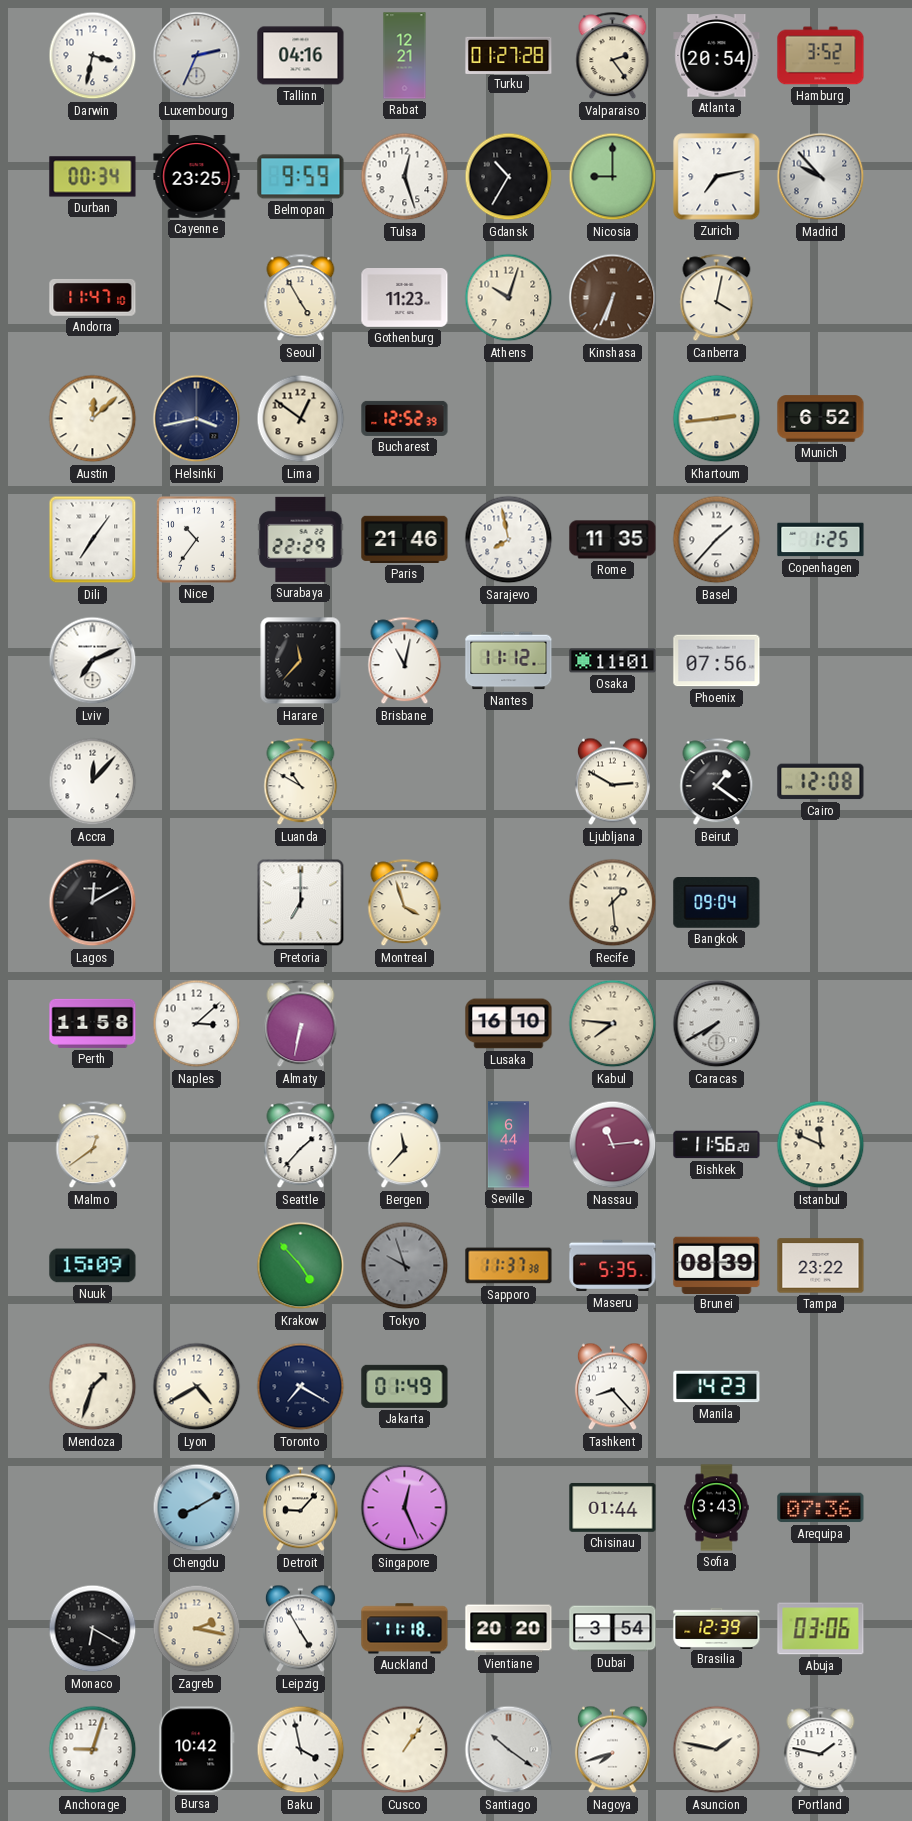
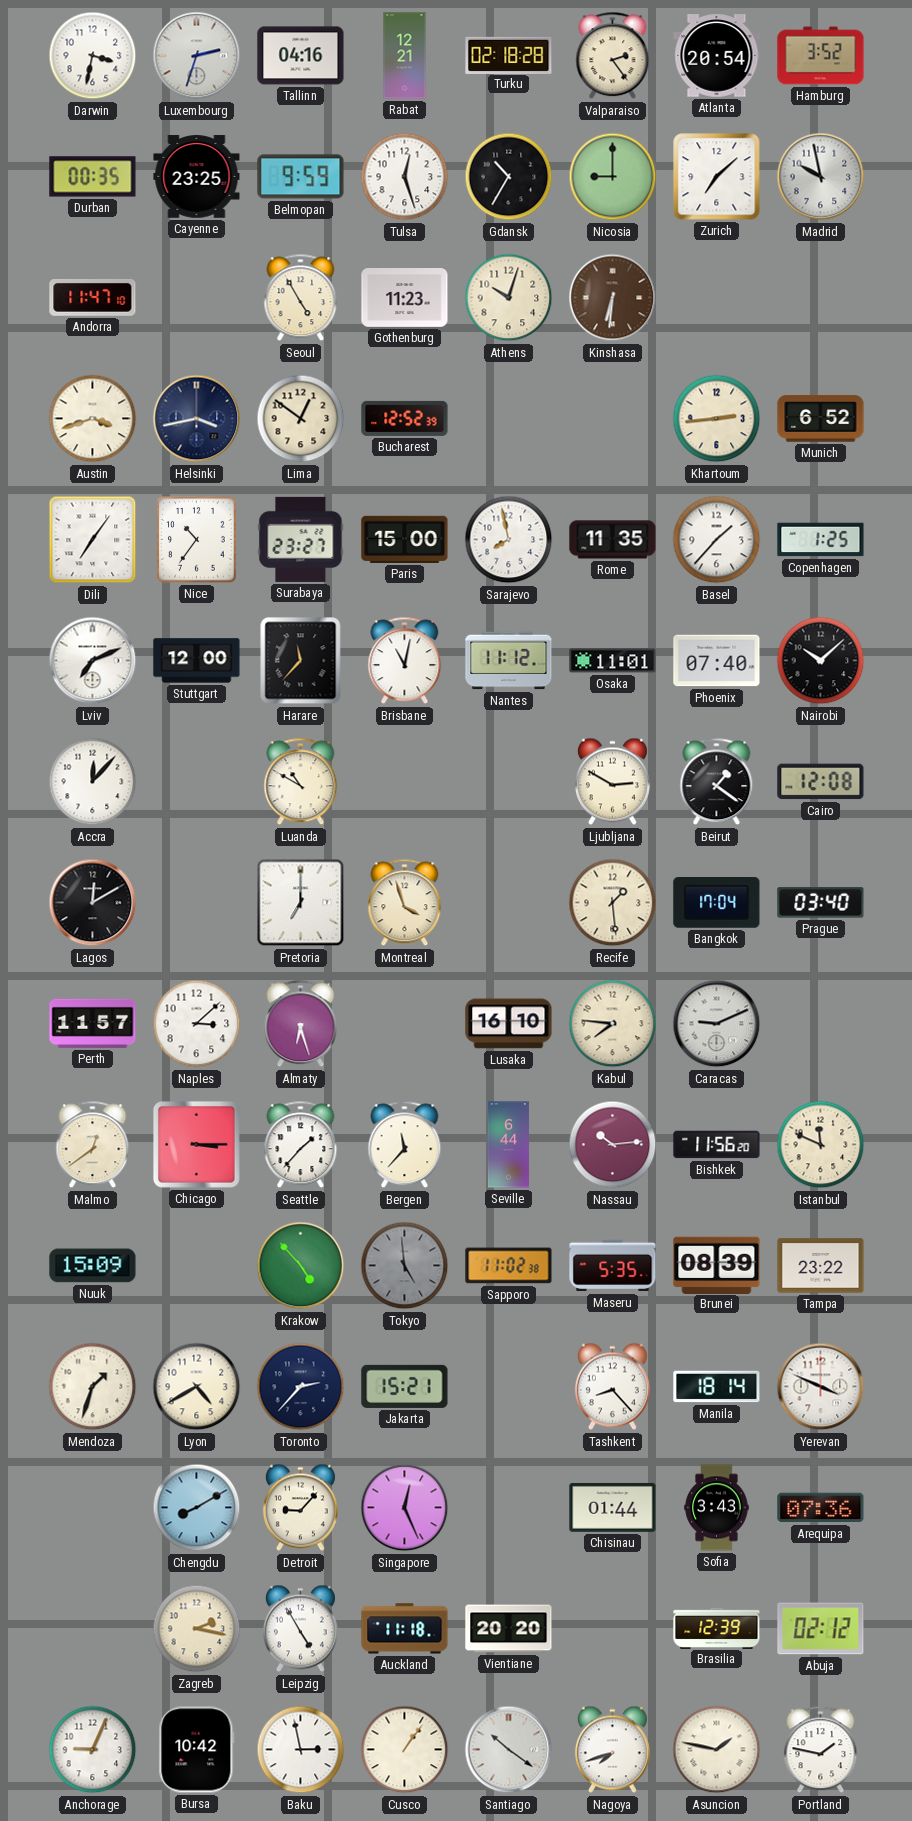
Luxembourg: 2:34 -> 2:33
Turku: 01:27 -> 02:18
Durban: 00:34 -> 00:35
Zurich: 7:13 -> 7:08
Madrid: 9:53 -> 9:58
Kinshasa: 6:34 -> 6:31
Canberra: 4:02 -> none
Austin: 12:08 -> 3:42
Surabaya: 22:29 -> 23:27
Paris: 21:46 -> 15:00
Stuttgart: none -> 12:00
Phoenix: 07:56 -> 07:40
Nairobi: none -> 10:08
Bangkok: 09:04 -> 17:04
Prague: none -> 03:40
Perth: 11:58 -> 11:57
Almaty: 6:32 -> 6:27
Caracas: 7:40 -> 9:11
Chicago: none -> 3:15
Nassau: 11:14 -> 10:14
Tokyo: 9:57 -> 4:59
Sapporo: 11:37 -> 11:02
Toronto: 7:20 -> 2:37
Jakarta: 01:49 -> 15:21
Manila: 14:23 -> 18:14
Yerevan: none -> 3:49
Monaco: 6:20 -> none
Dubai: 3:54 -> none
Abuja: 03:06 -> 02:12
Anchorage: 9:03 -> 9:04
Baku: 3:58 -> 2:58
